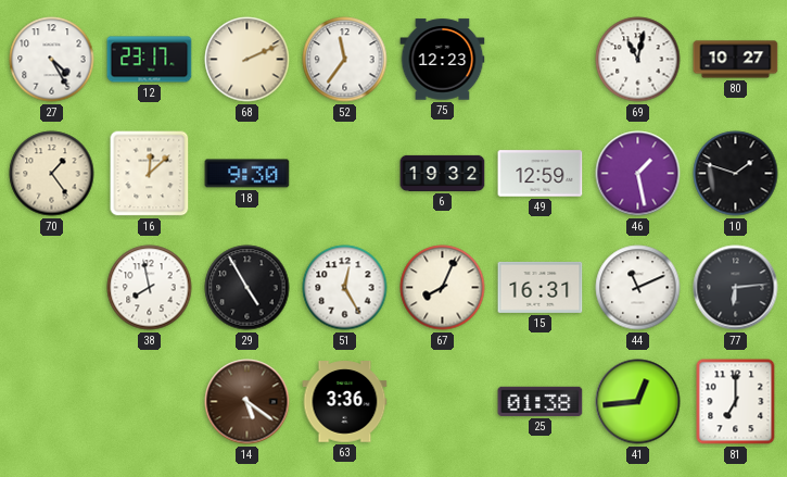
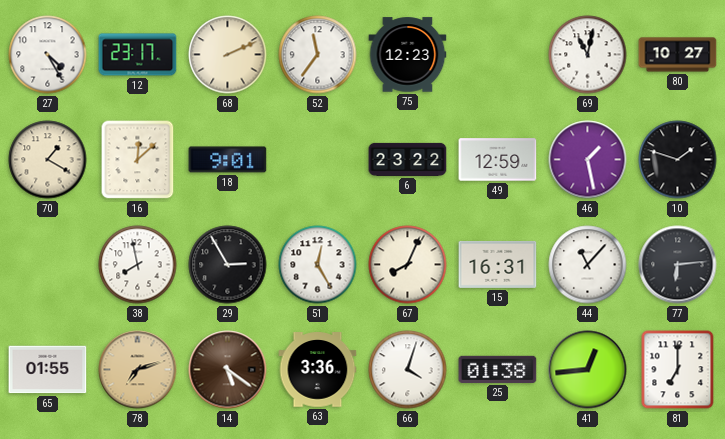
70: 1:24 -> 1:20
18: 9:30 -> 9:01
6: 19:32 -> 23:22
29: 4:55 -> 2:55
44: 11:11 -> 11:07
65: none -> 01:55
78: none -> 7:12
66: none -> 4:03
